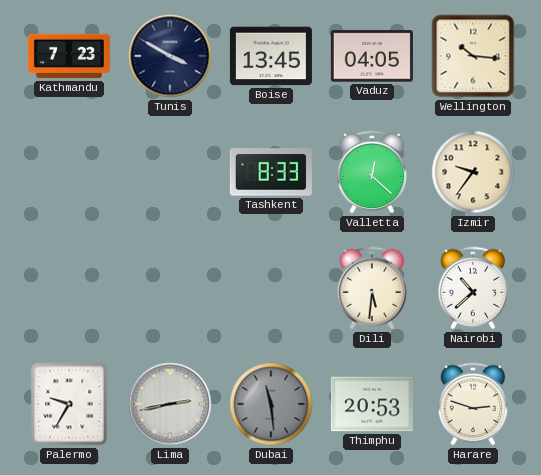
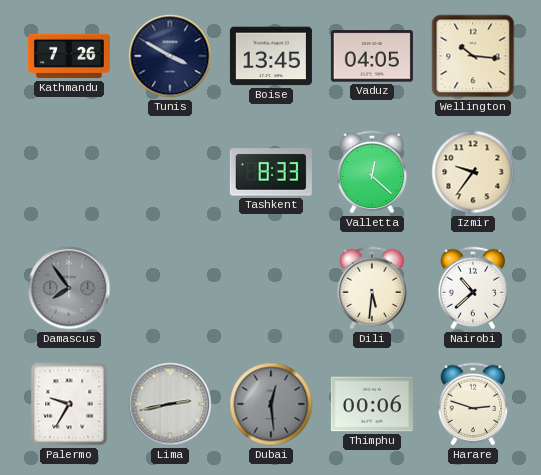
Kathmandu: 7:23 -> 7:26
Damascus: none -> 7:54
Dubai: 11:29 -> 12:29
Thimphu: 20:53 -> 00:06
